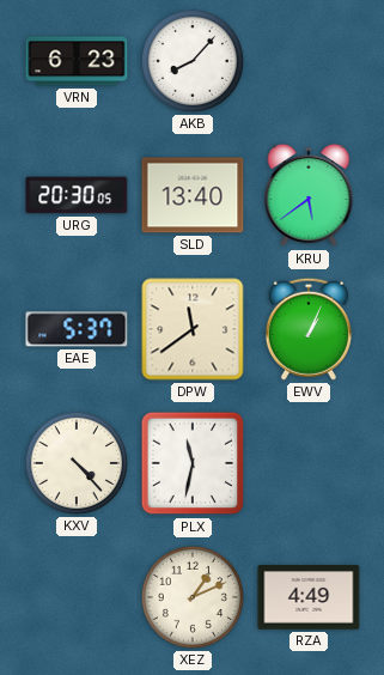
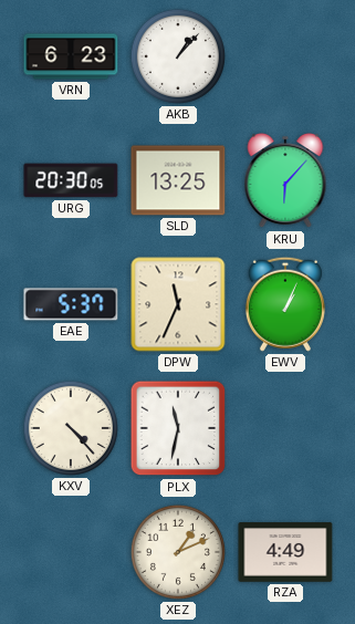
AKB: 8:07 -> 1:07
SLD: 13:40 -> 13:25
KRU: 5:39 -> 6:07
DPW: 11:39 -> 11:34
